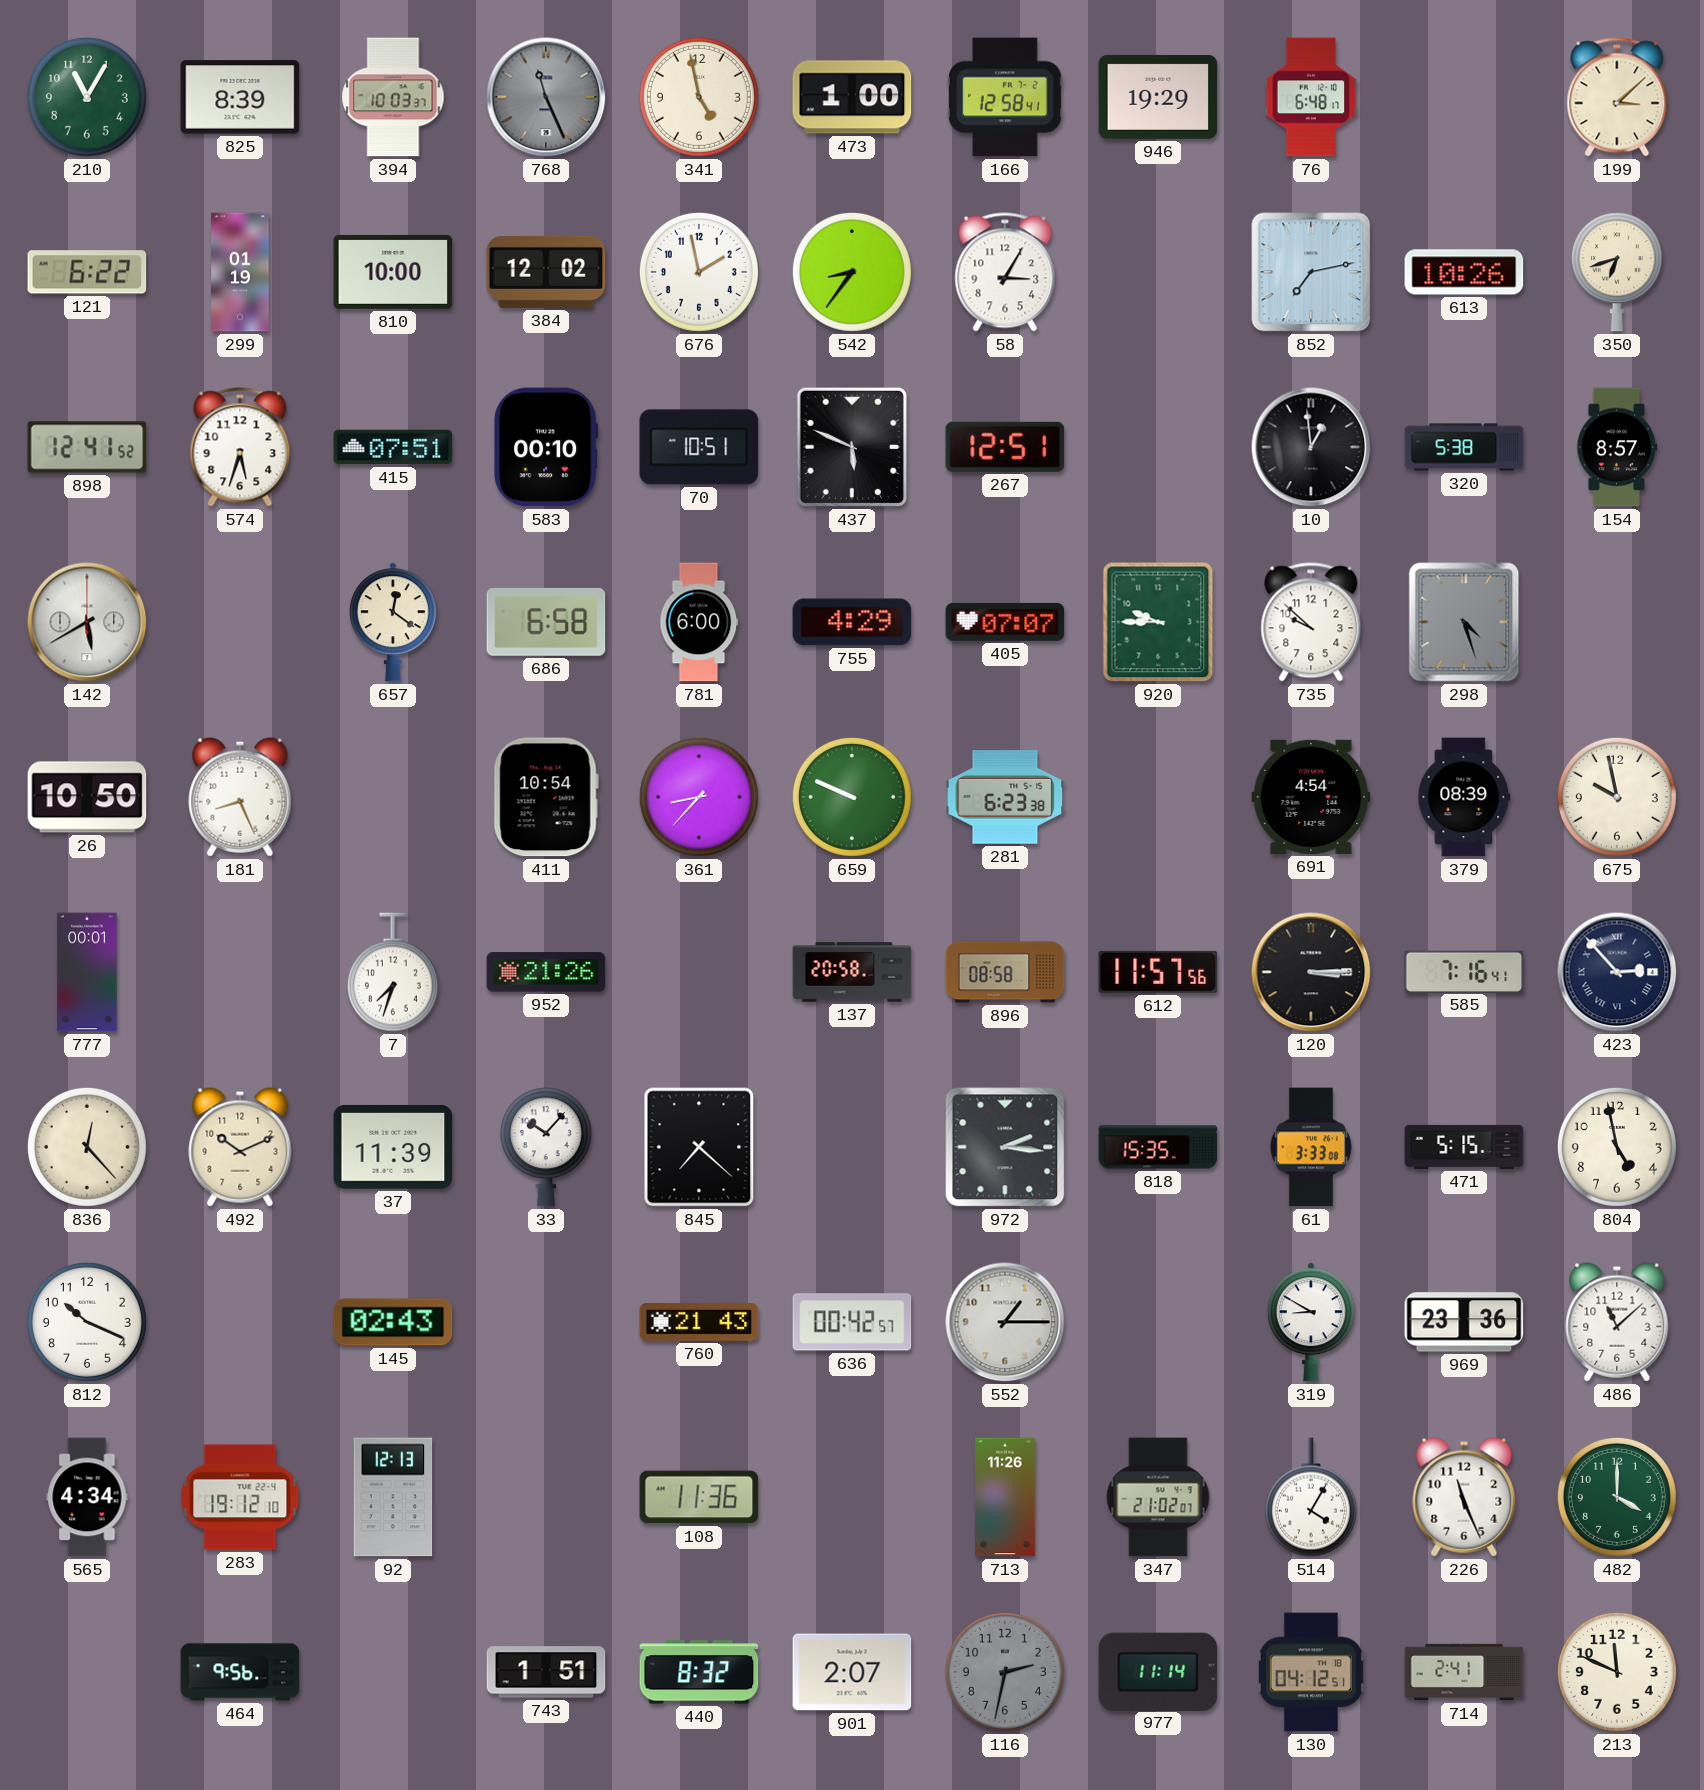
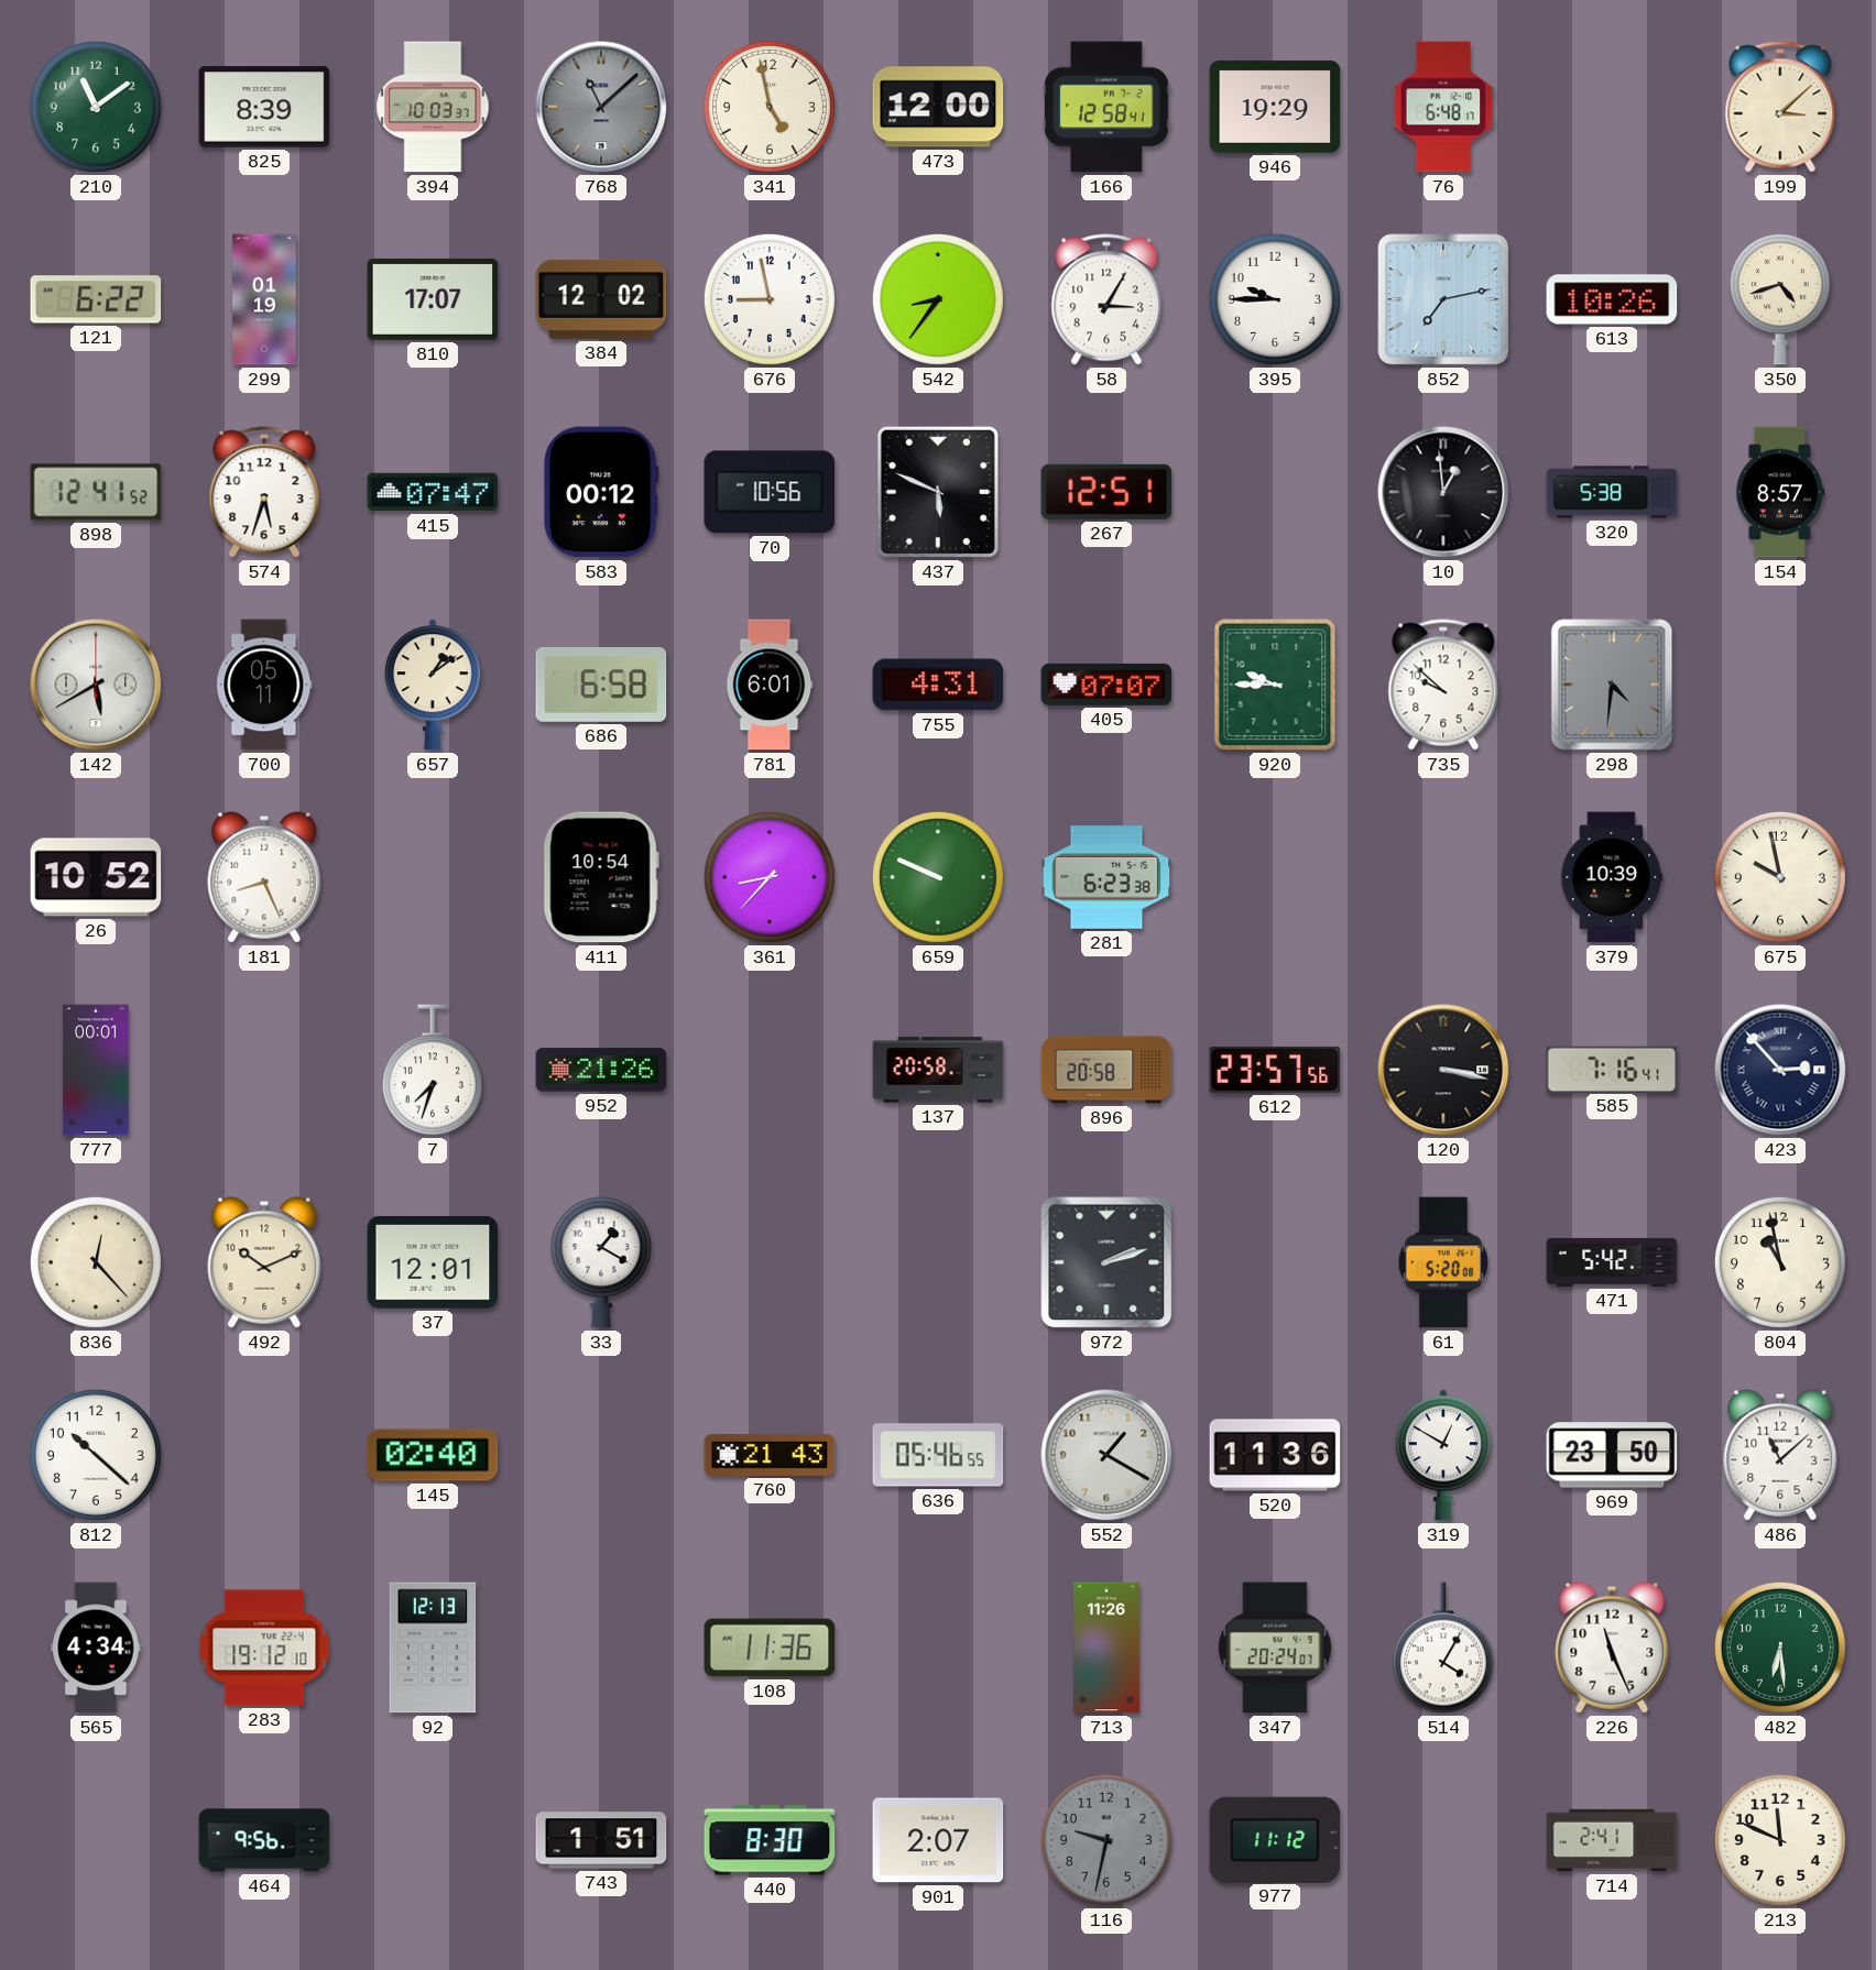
210: 11:05 -> 11:09
768: 11:26 -> 11:08
473: 1:00 -> 12:00
810: 10:00 -> 17:07
676: 1:58 -> 8:58
395: none -> 9:45
350: 6:42 -> 4:42
415: 07:51 -> 07:47
583: 00:10 -> 00:12
70: 10:51 -> 10:56
700: none -> 05:11
657: 12:21 -> 1:09
781: 6:00 -> 6:01
755: 4:29 -> 4:31
298: 4:27 -> 4:31
26: 10:50 -> 10:52
691: 4:54 -> none
379: 08:39 -> 10:39
896: 08:58 -> 20:58
612: 11:57 -> 23:57
120: 3:15 -> 3:17
37: 11:39 -> 12:01
33: 10:07 -> 1:20
845: 7:22 -> none
972: 2:16 -> 2:12
818: 15:35 -> none
61: 3:33 -> 5:20
471: 5:15 -> 5:42
804: 4:58 -> 10:58
812: 10:19 -> 10:22
145: 02:43 -> 02:40
636: 00:42 -> 05:46
552: 1:15 -> 1:20
520: none -> 11:36
319: 8:50 -> 12:50
969: 23:36 -> 23:50
347: 21:02 -> 20:24
482: 4:00 -> 6:29
440: 8:32 -> 8:30
116: 2:32 -> 9:32
977: 11:14 -> 11:12
130: 04:12 -> none
